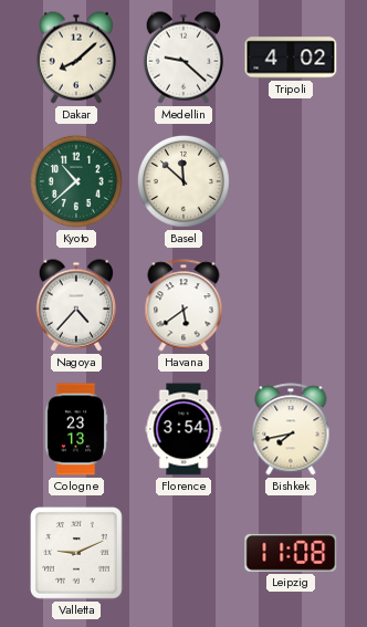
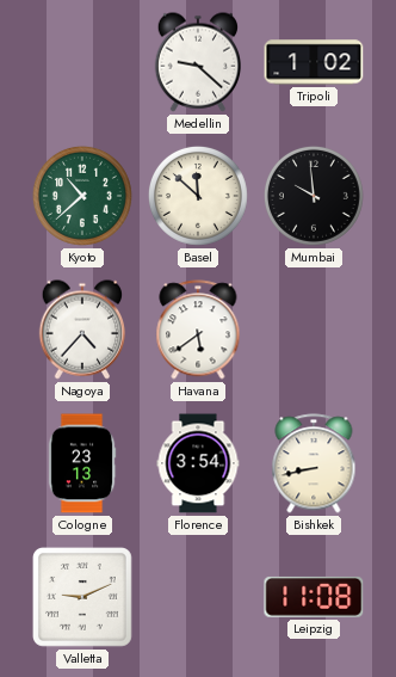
Dakar: 8:08 -> none
Tripoli: 4:02 -> 1:02
Mumbai: none -> 9:59
Bishkek: 7:43 -> 8:43
